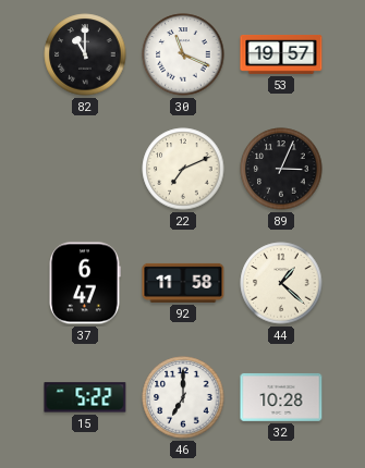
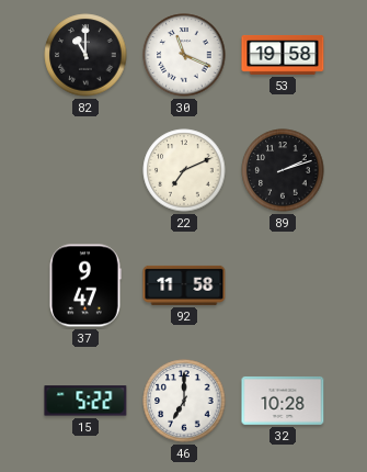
53: 19:57 -> 19:58
89: 3:04 -> 2:12
37: 6:47 -> 9:47
44: 1:22 -> none
